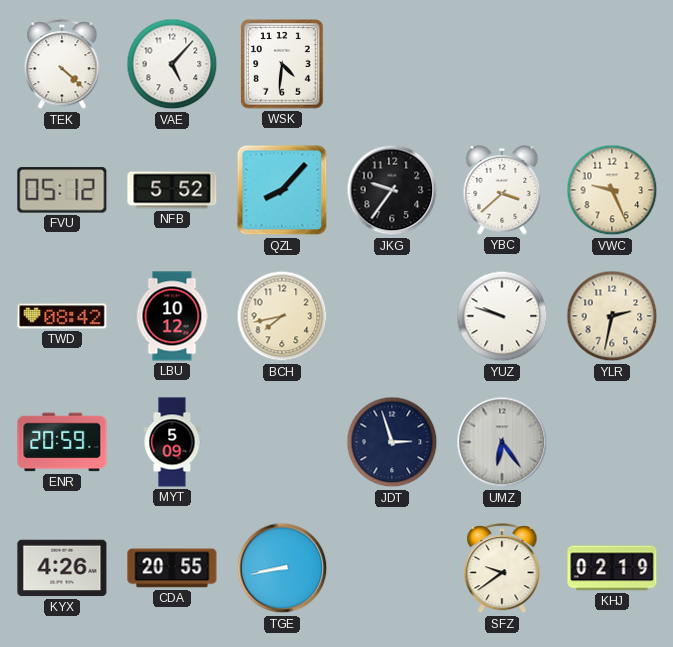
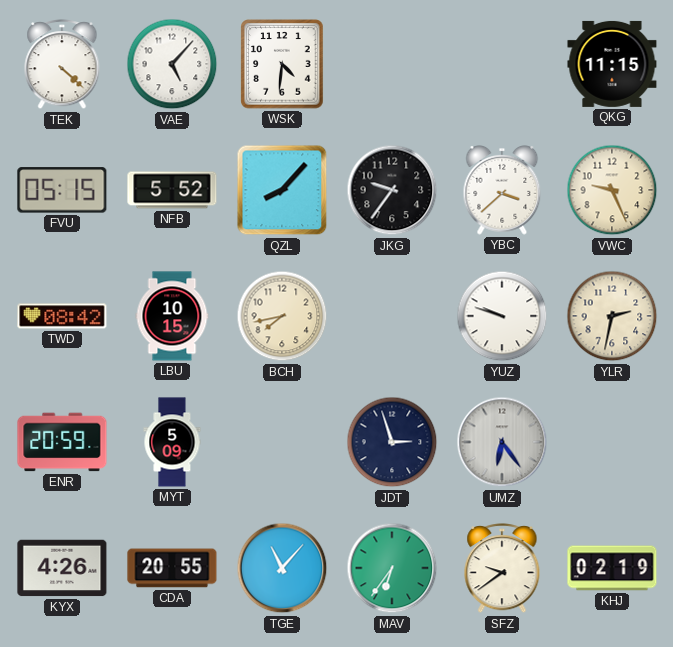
QKG: none -> 11:15
FVU: 05:12 -> 05:15
LBU: 10:12 -> 10:15
TGE: 8:43 -> 11:07
MAV: none -> 6:36
